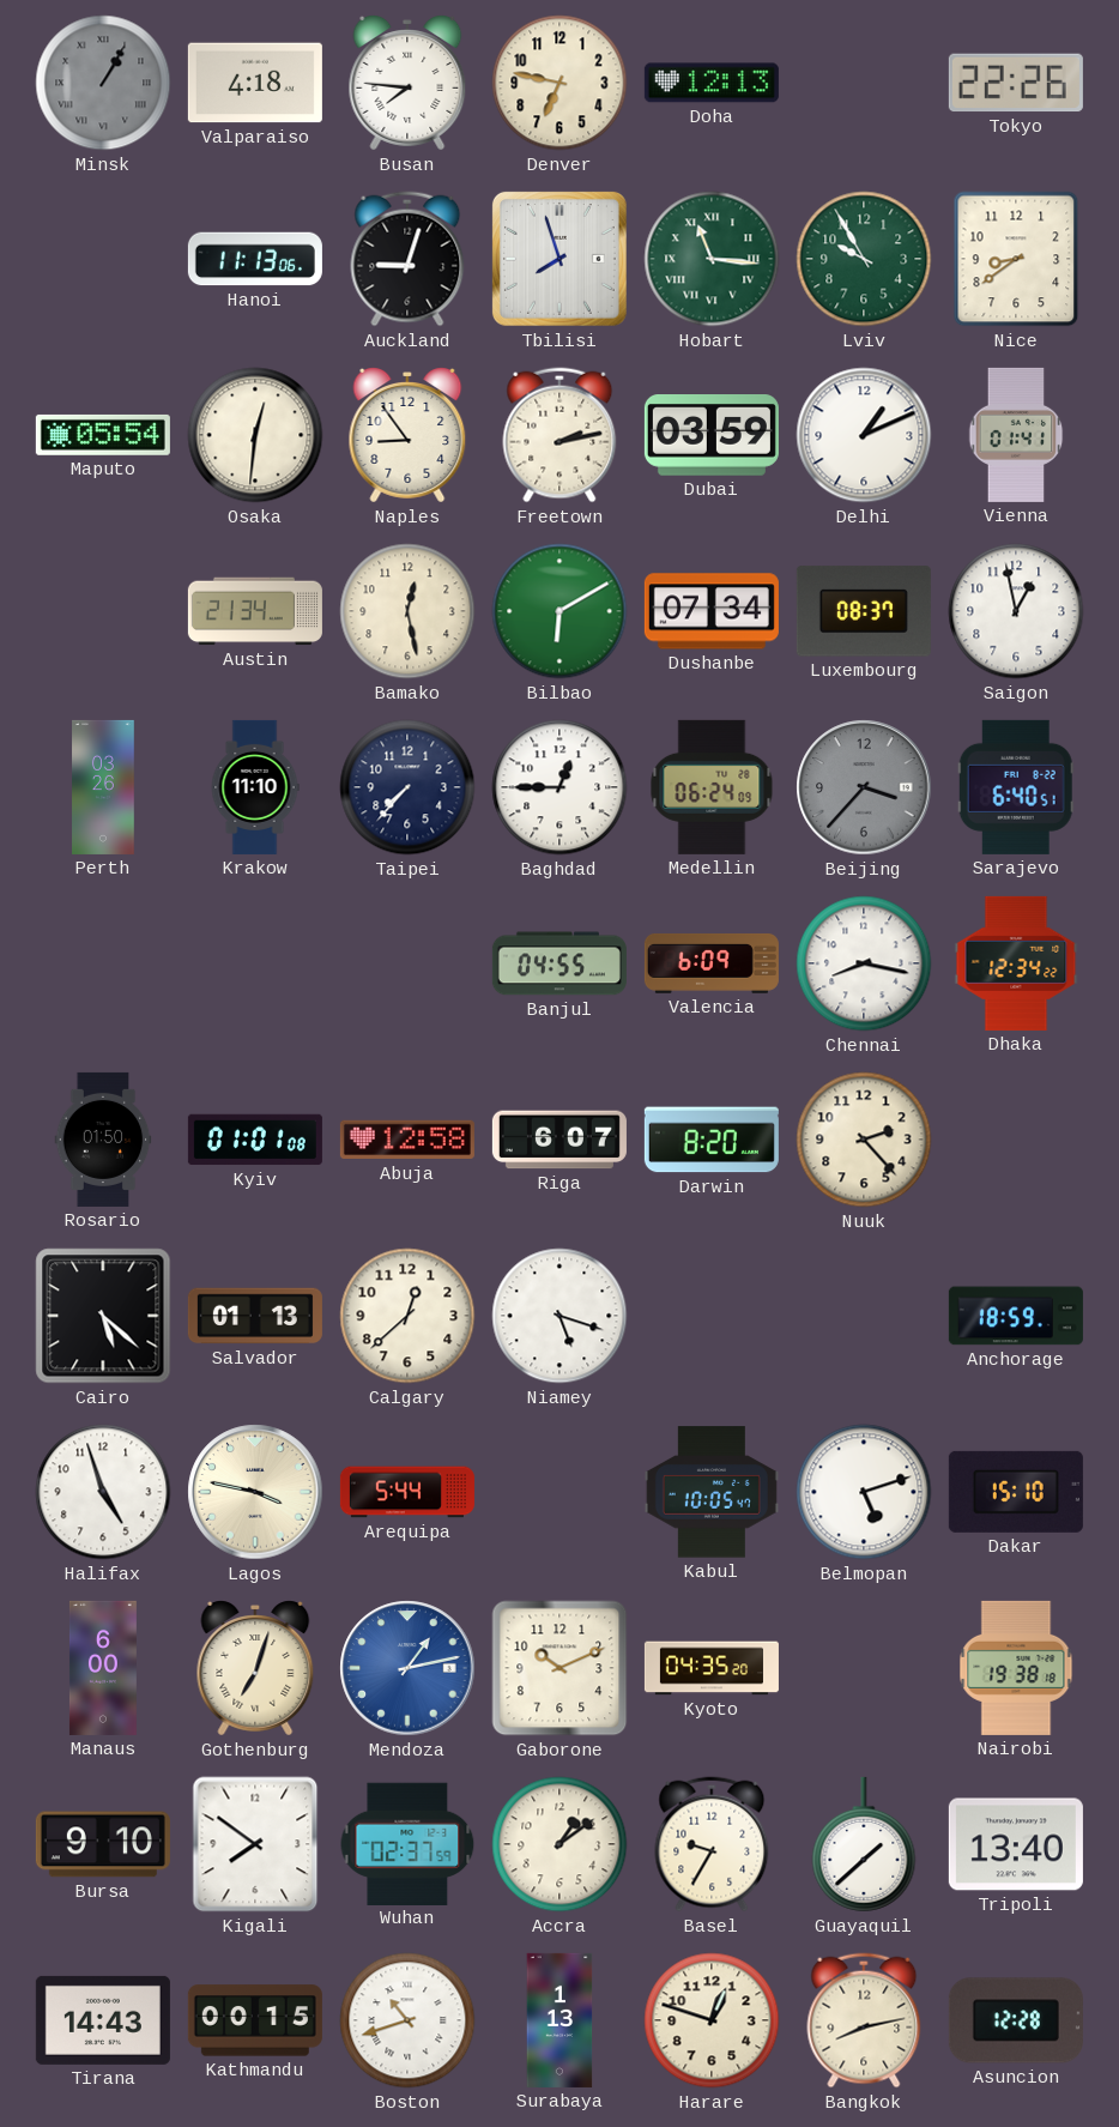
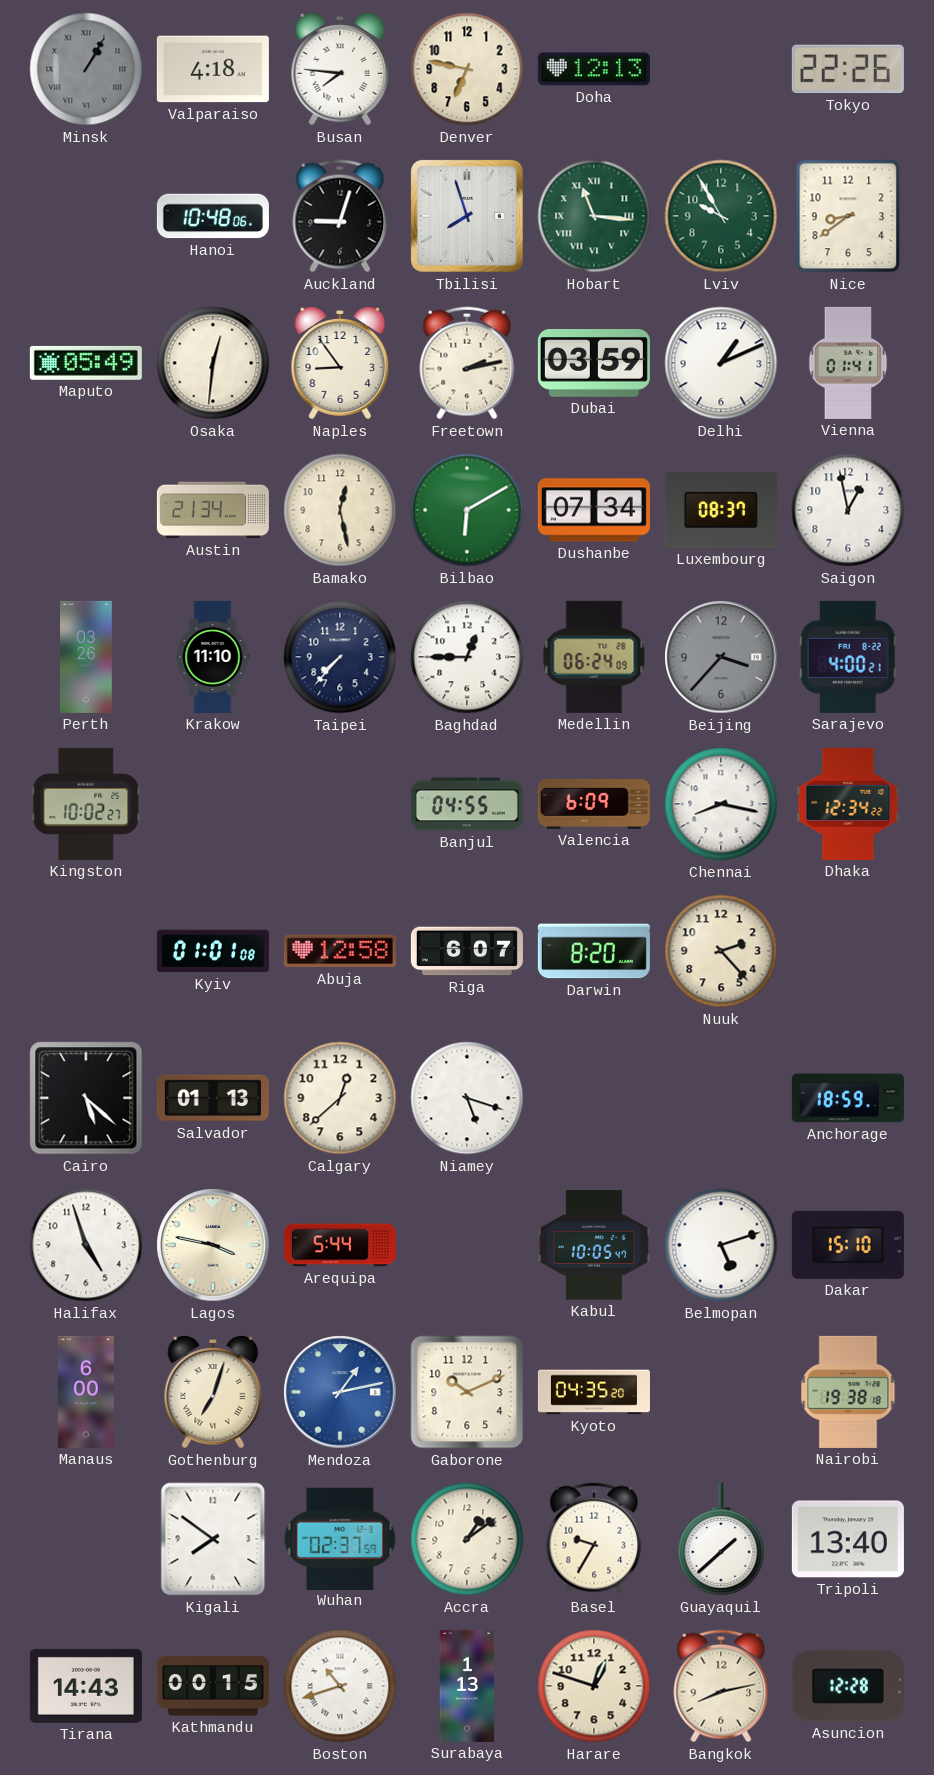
Hanoi: 11:13 -> 10:48
Maputo: 05:54 -> 05:49
Sarajevo: 6:40 -> 4:00
Kingston: none -> 10:02
Rosario: 01:50 -> none
Bursa: 9:10 -> none
